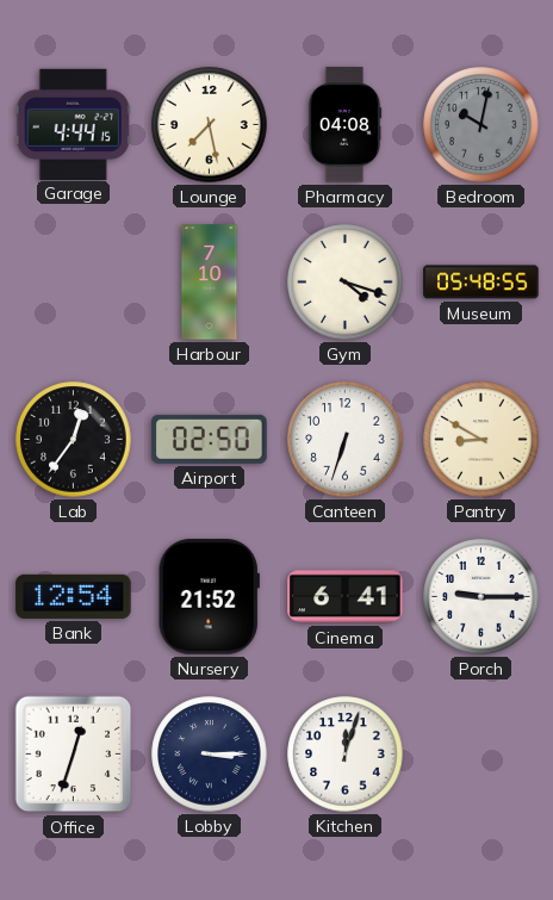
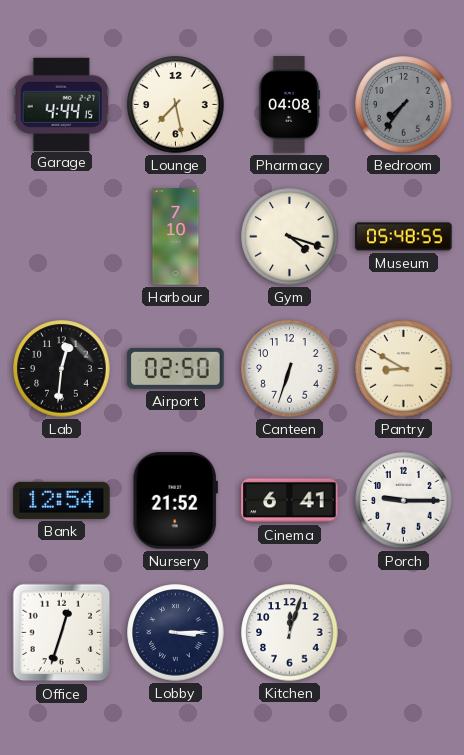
Bedroom: 10:02 -> 7:36
Lab: 12:36 -> 12:31
